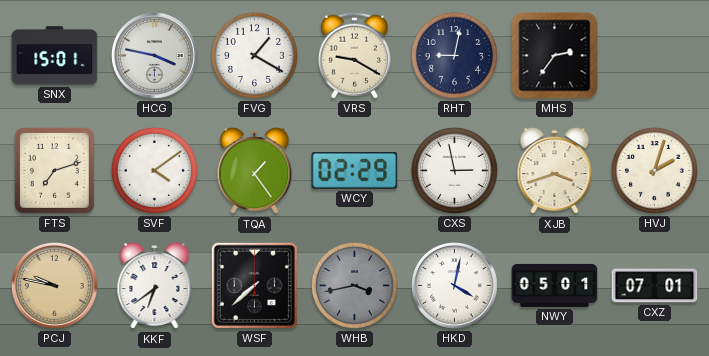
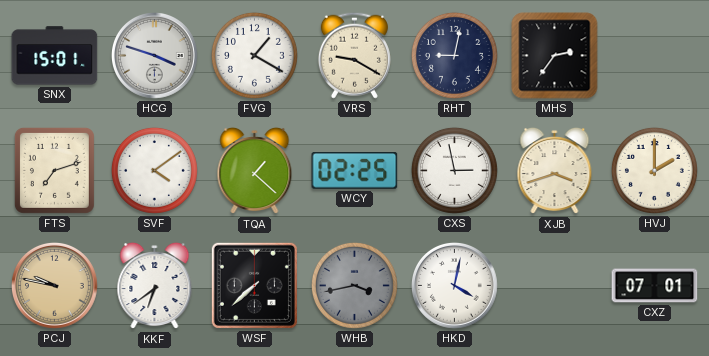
HCG: 3:47 -> 3:48
TQA: 1:24 -> 1:22
WCY: 02:29 -> 02:25
HVJ: 2:03 -> 2:00
NWY: 05:01 -> none
